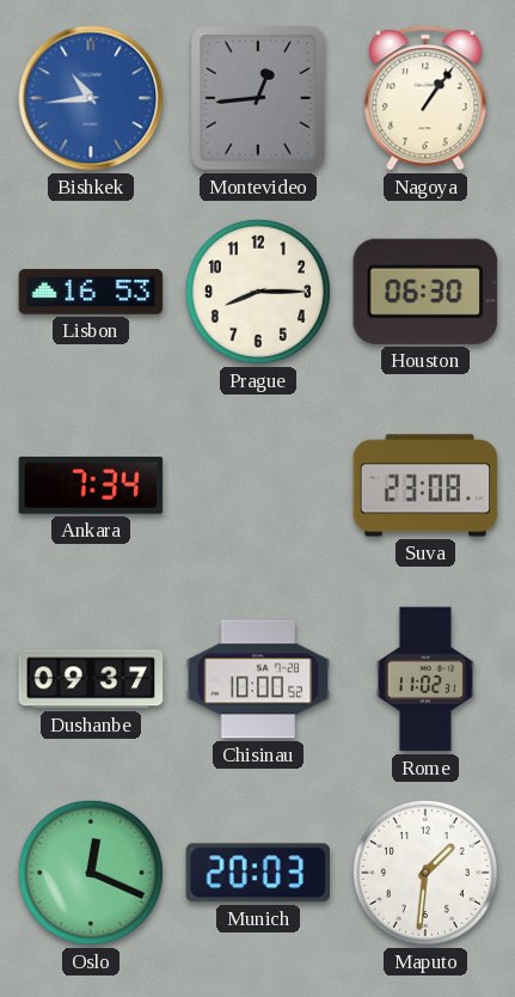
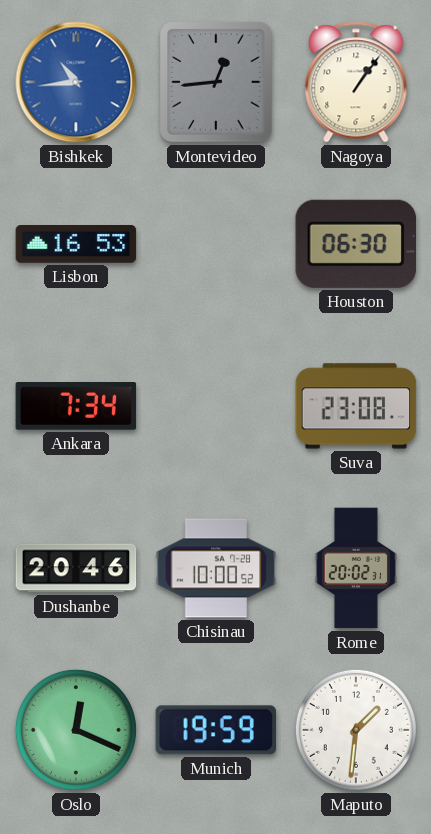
Prague: 8:15 -> none
Dushanbe: 09:37 -> 20:46
Rome: 11:02 -> 20:02
Munich: 20:03 -> 19:59
